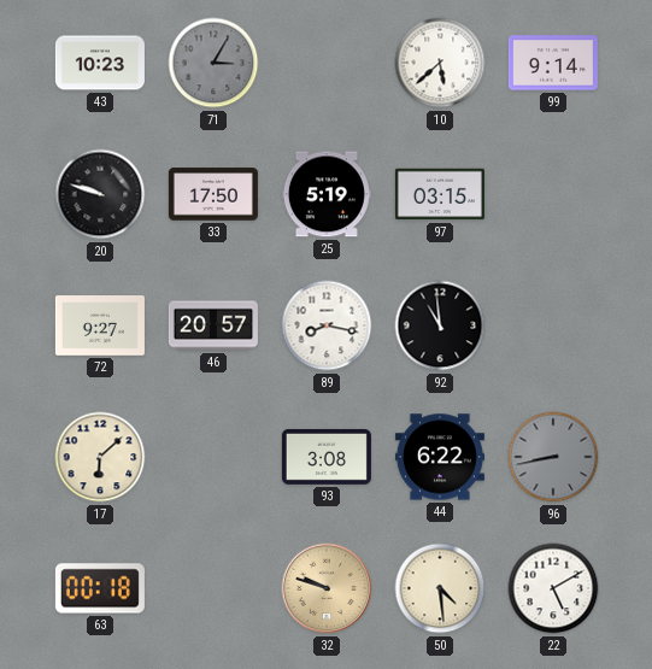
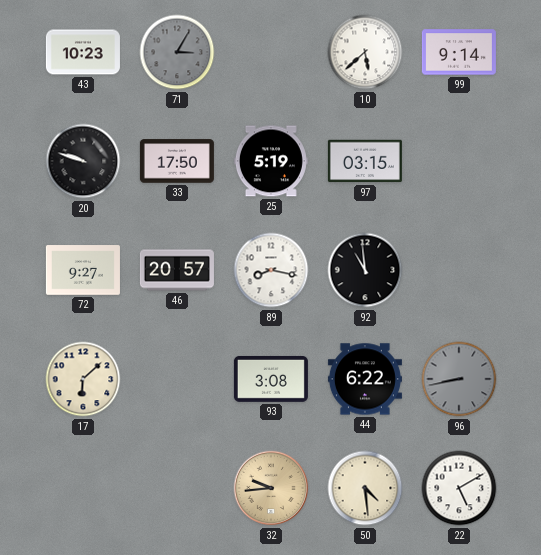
63: 00:18 -> none
32: 9:48 -> 9:44
